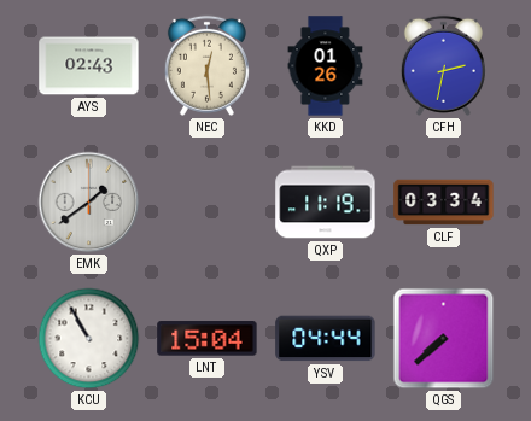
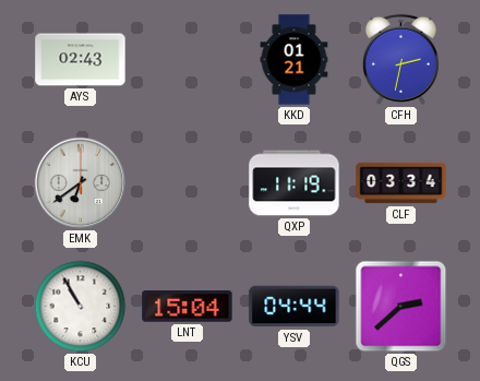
NEC: 12:29 -> none
KKD: 01:26 -> 01:21
EMK: 1:39 -> 6:39
QGS: 7:38 -> 2:38
